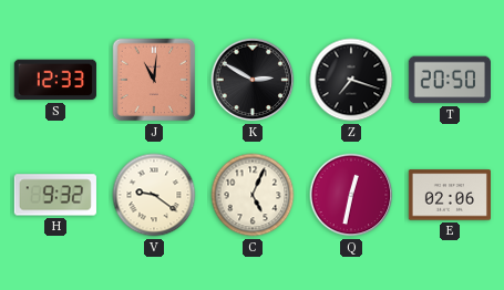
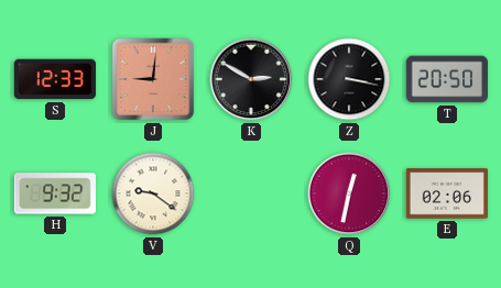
J: 11:01 -> 9:01
Z: 7:18 -> 3:17
C: 5:04 -> none
